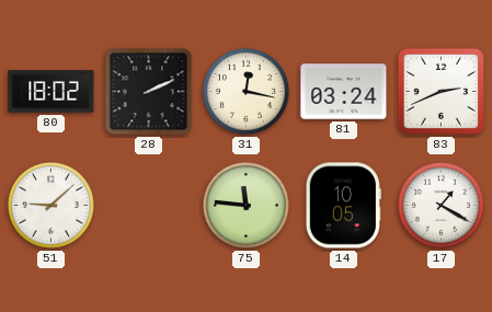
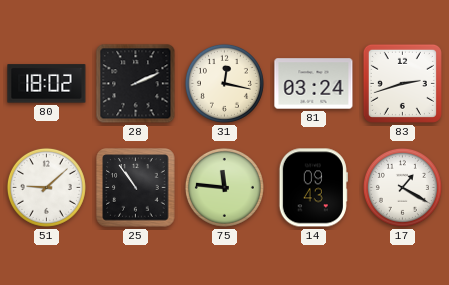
83: 2:41 -> 2:42
25: none -> 10:54
14: 10:05 -> 09:43
